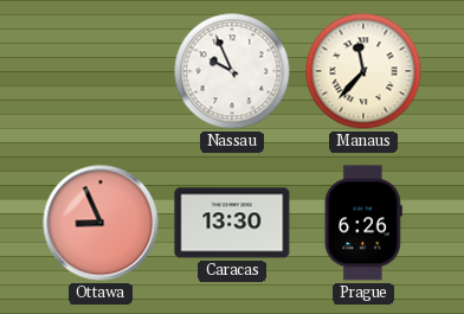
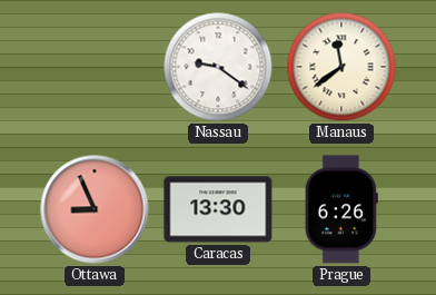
Nassau: 9:56 -> 9:21
Manaus: 11:37 -> 11:39
